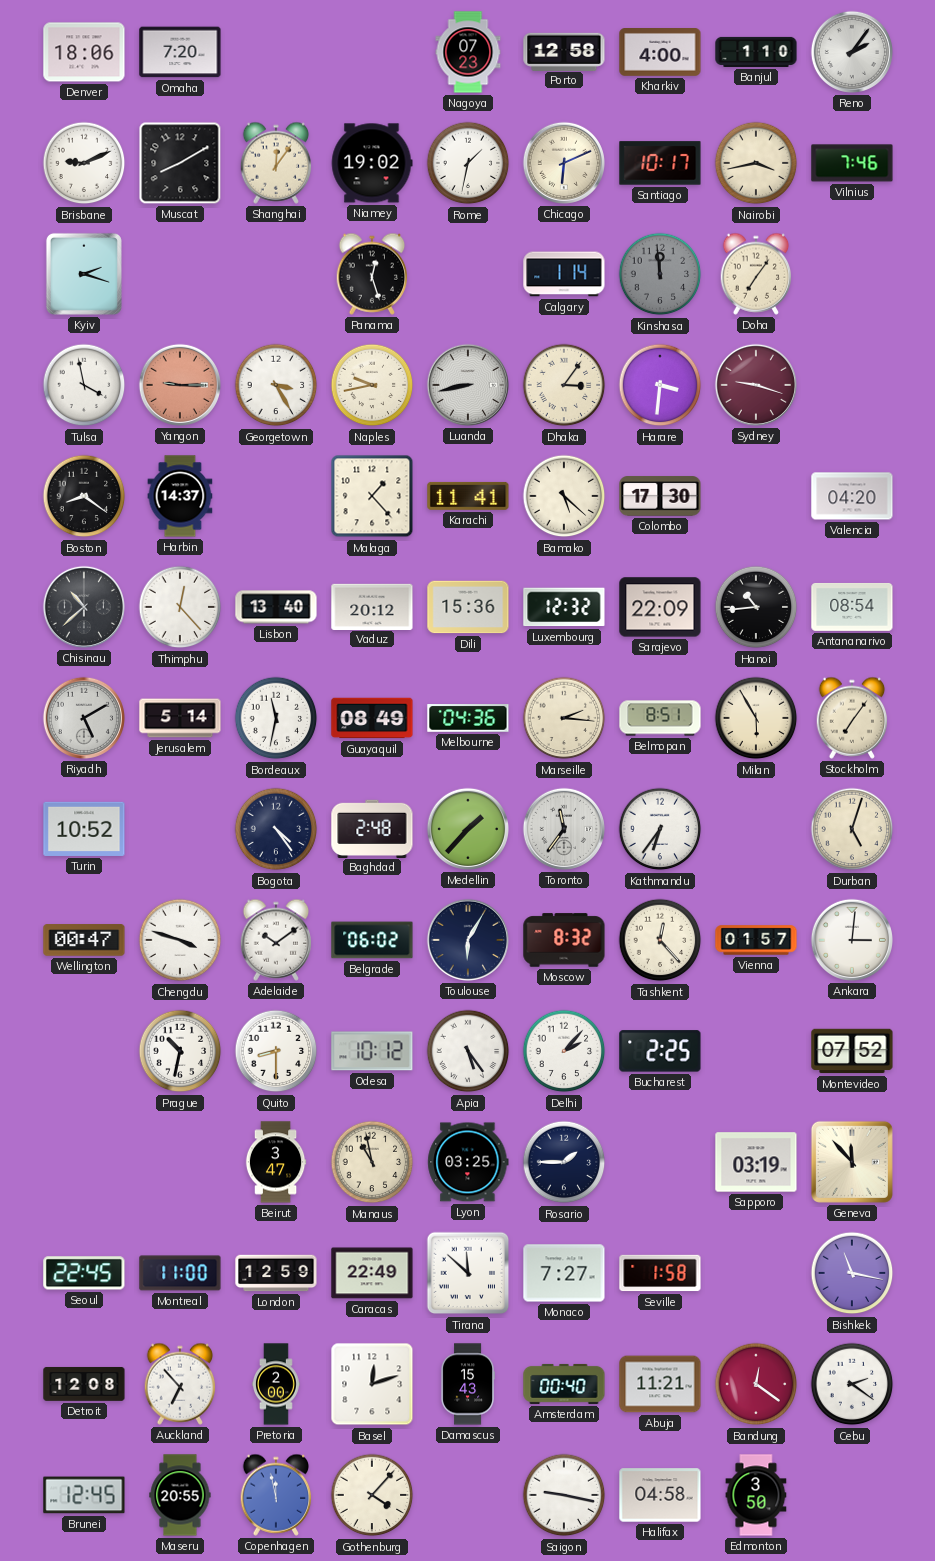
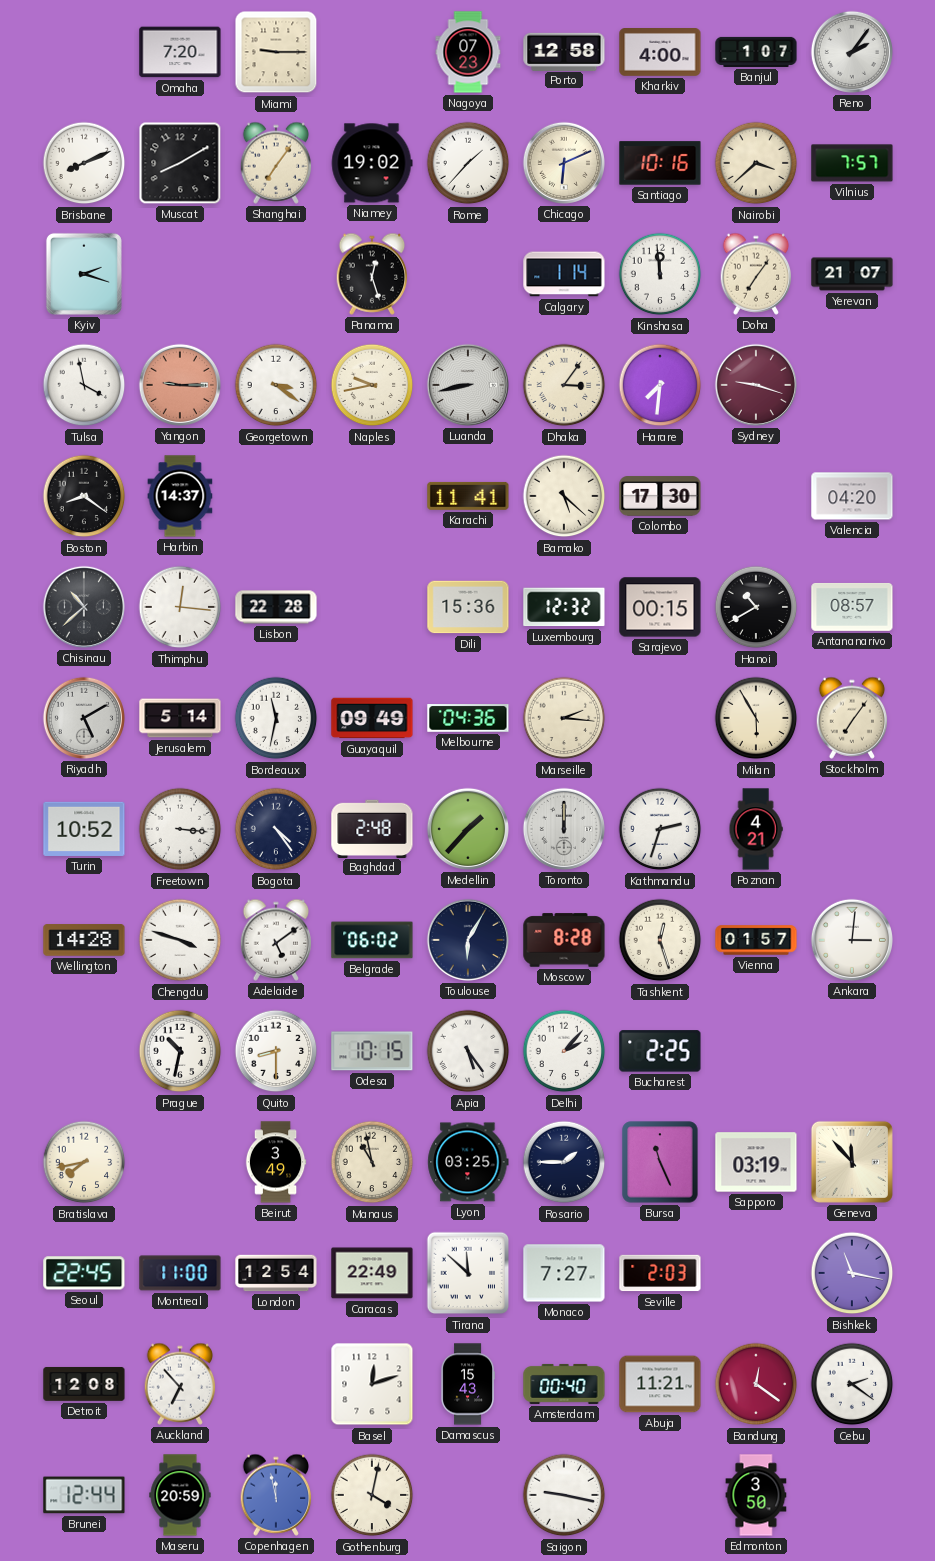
Denver: 18:06 -> none
Miami: none -> 9:15
Banjul: 1:10 -> 1:07
Brisbane: 9:11 -> 8:11
Shanghai: 12:06 -> 7:06
Rome: 1:32 -> 1:37
Santiago: 10:17 -> 10:16
Nairobi: 3:43 -> 3:38
Vilnius: 7:46 -> 7:57
Kinshasa dial: grey -> white
Yerevan: none -> 21:07
Georgetown: 3:25 -> 3:21
Harare: 3:31 -> 7:31
Malaga: 1:23 -> none
Thimphu: 12:23 -> 12:16
Lisbon: 13:40 -> 22:28
Vaduz: 20:12 -> none
Sarajevo: 22:09 -> 00:15
Hanoi: 10:44 -> 10:40
Antananarivo: 08:54 -> 08:57
Guayaquil: 08:49 -> 09:49
Belmopan: 8:51 -> none
Freetown: none -> 3:16
Toronto: 11:36 -> 12:00
Kathmandu: 6:36 -> 2:33
Poznan: none -> 4:21
Durban: 5:03 -> none
Wellington: 00:47 -> 14:28
Adelaide: 10:09 -> 5:09
Moscow: 8:32 -> 8:28
Tashkent: 12:23 -> 12:27
Odesa: 10:12 -> 10:15
Montevideo: 07:52 -> none
Bratislava: none -> 7:43
Beirut: 3:47 -> 3:49
Bursa: none -> 11:26
London: 12:59 -> 12:54
Seville: 1:58 -> 2:03
Pretoria: 2:00 -> none
Brunei: 12:45 -> 12:44
Maseru: 20:55 -> 20:59
Gothenburg: 4:07 -> 4:02
Halifax: 04:58 -> none
